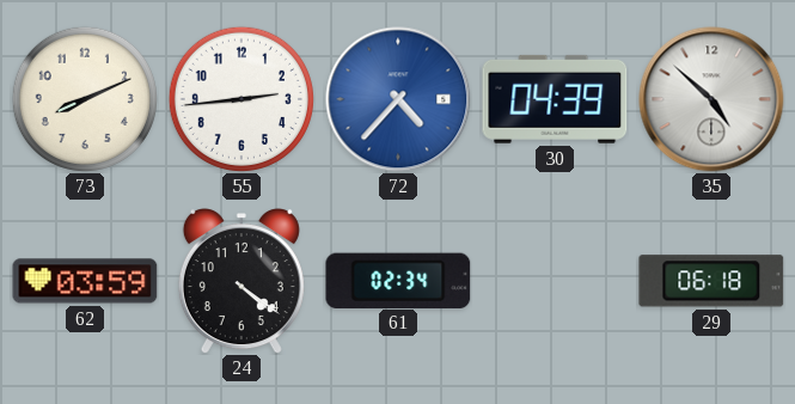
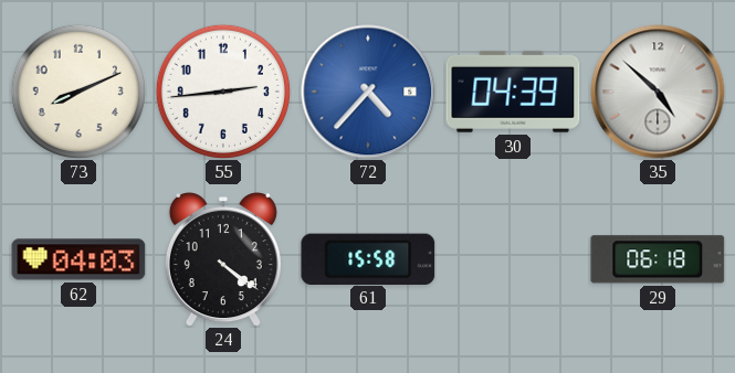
62: 03:59 -> 04:03
61: 02:34 -> 15:58
